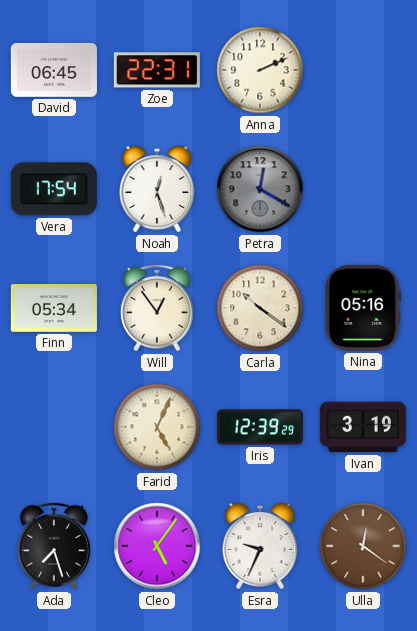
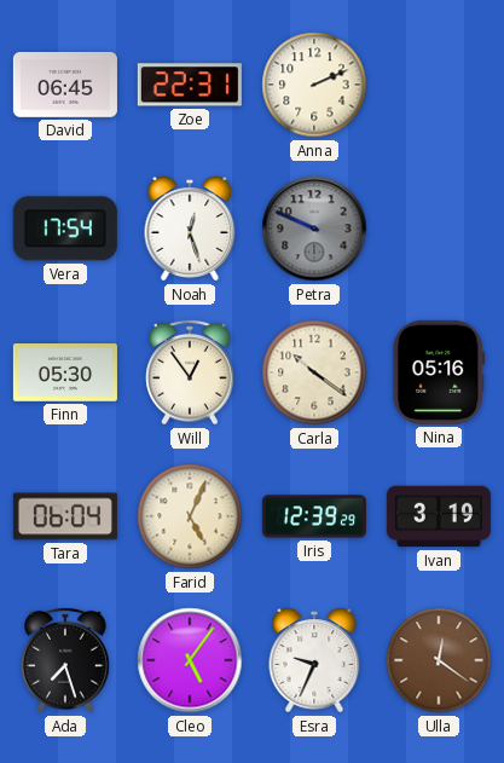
Petra: 12:20 -> 9:49
Finn: 05:34 -> 05:30
Tara: none -> 06:04
